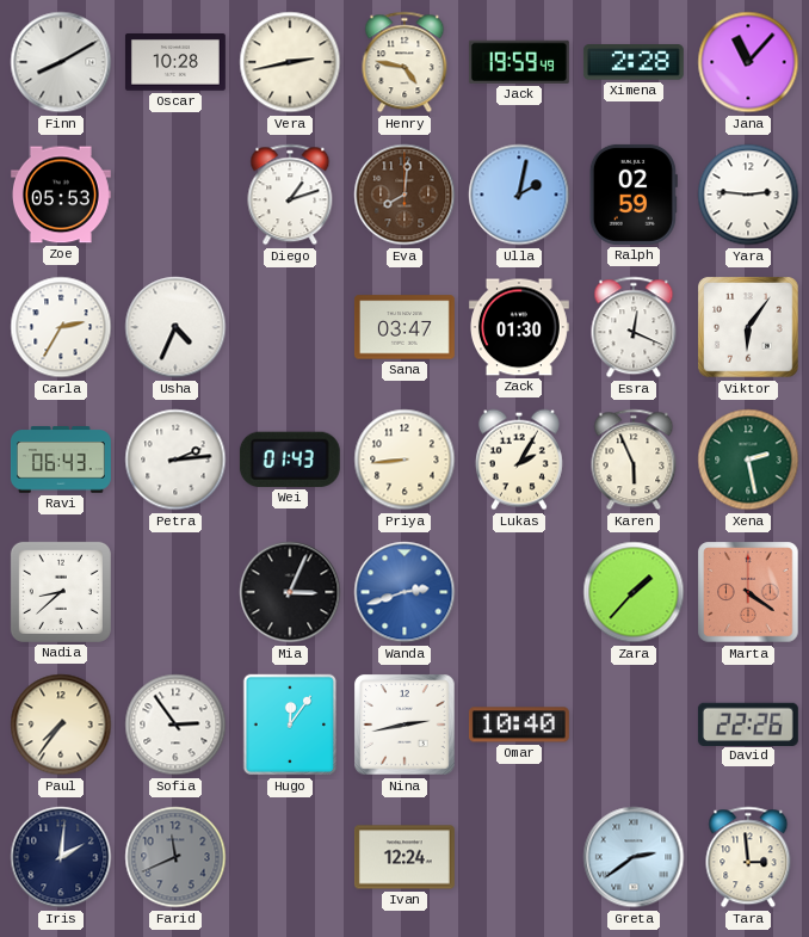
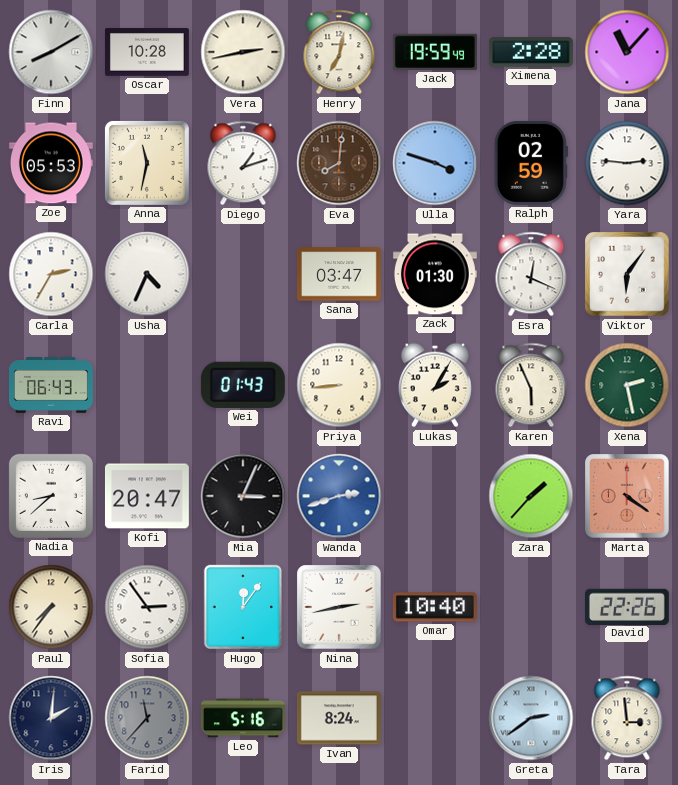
Henry: 4:47 -> 7:02
Anna: none -> 11:32
Ulla: 2:02 -> 3:48
Petra: 2:14 -> none
Kofi: none -> 20:47
Farid: 11:41 -> 11:37
Leo: none -> 5:16
Ivan: 12:24 -> 8:24
